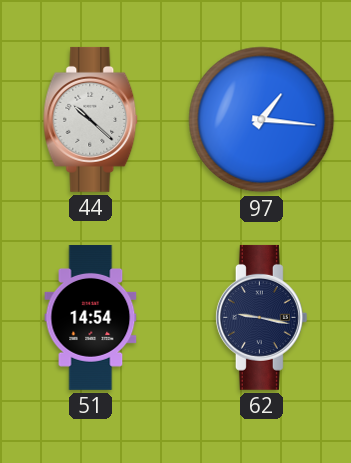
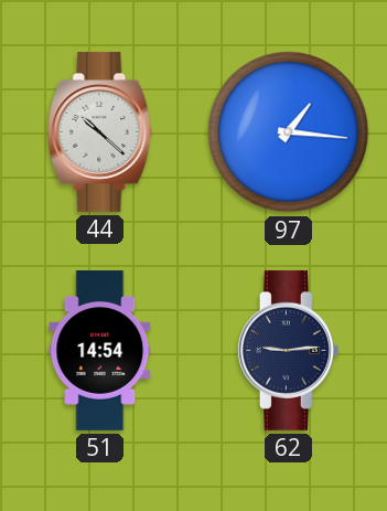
62: 9:17 -> 9:14
